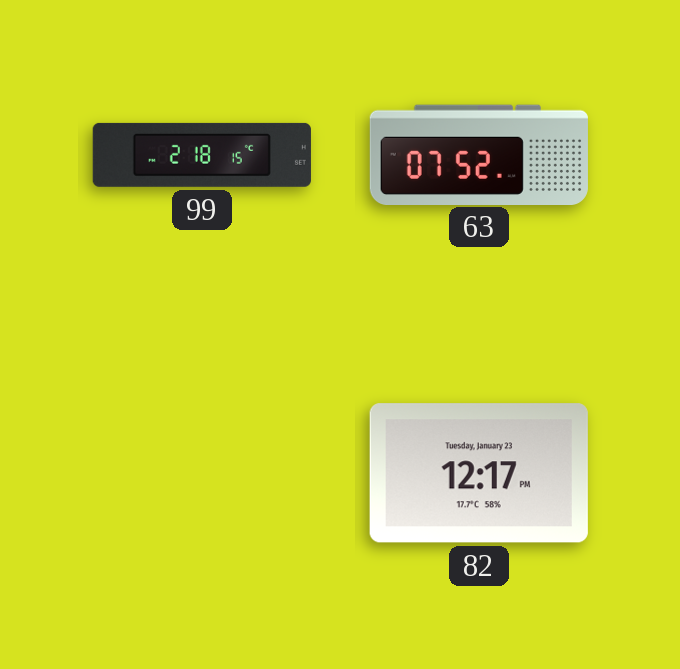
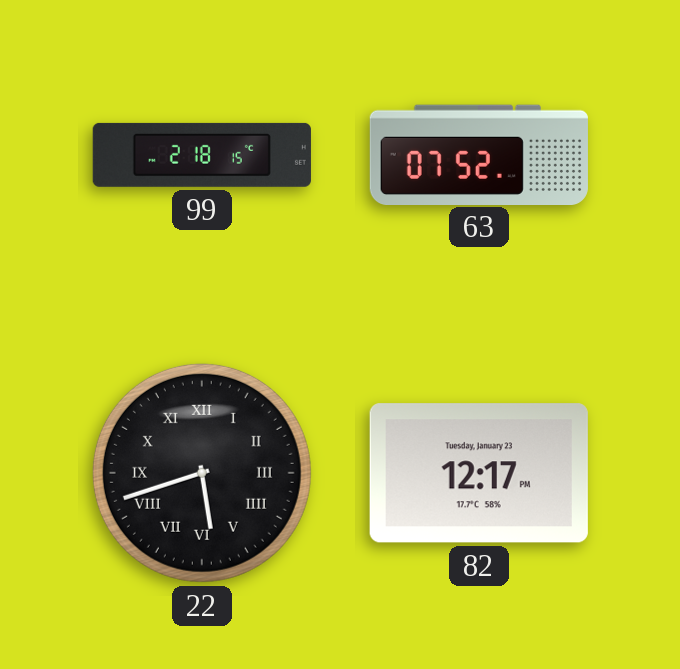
22: none -> 5:42
